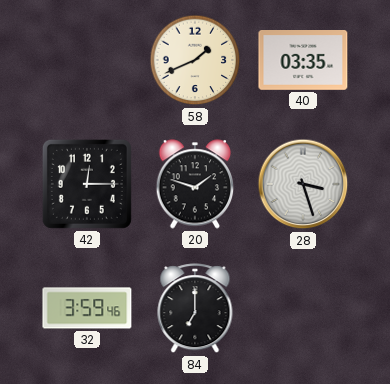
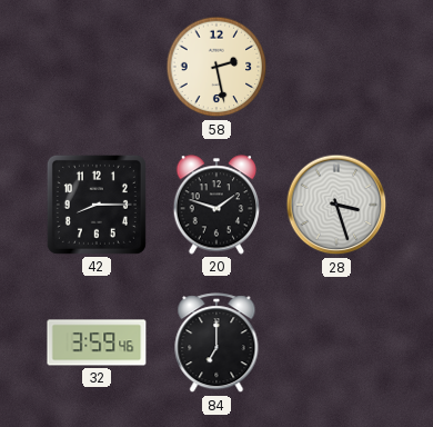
58: 1:41 -> 2:28
40: 03:35 -> none
42: 12:15 -> 8:15
